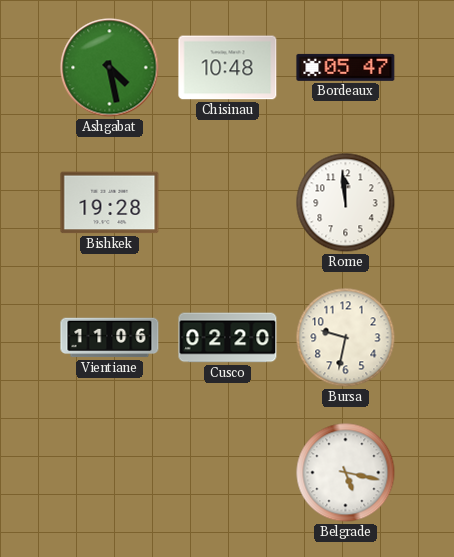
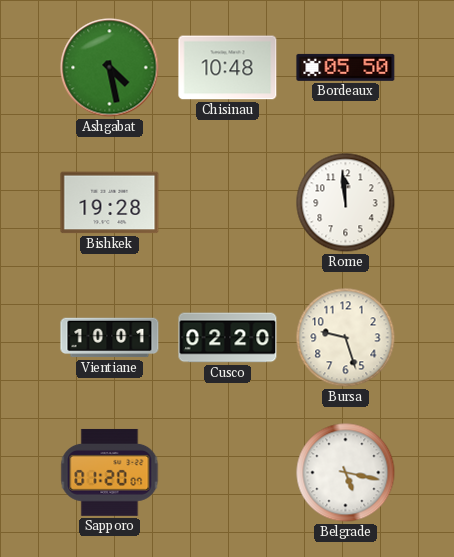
Bordeaux: 05:47 -> 05:50
Vientiane: 11:06 -> 10:01
Bursa: 9:32 -> 9:27
Sapporo: none -> 01:20
